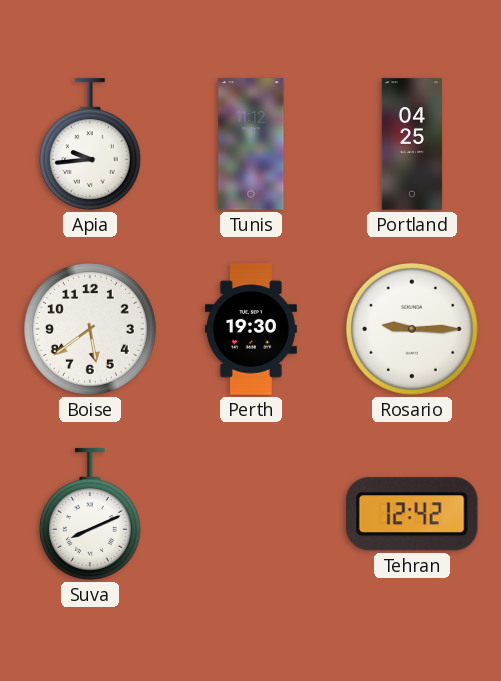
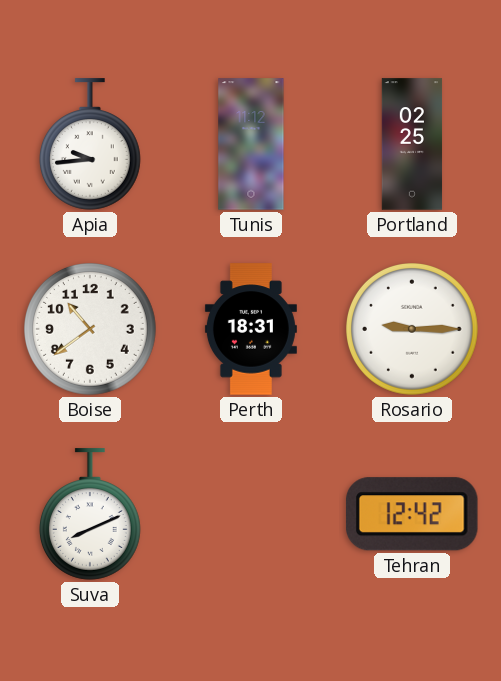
Portland: 04:25 -> 02:25
Boise: 5:39 -> 10:39
Perth: 19:30 -> 18:31
